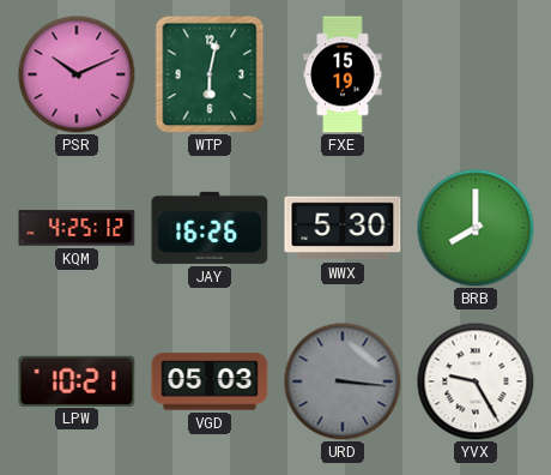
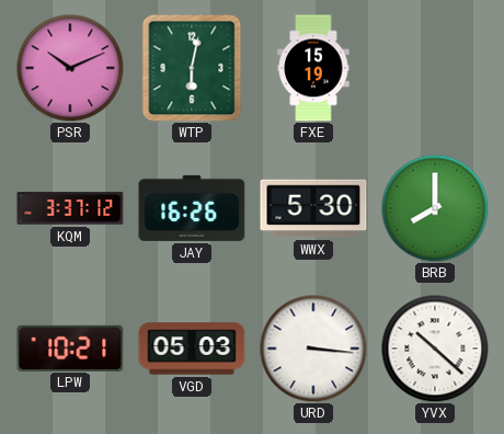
KQM: 4:25 -> 3:37
URD dial: grey -> white
YVX: 9:25 -> 10:22
